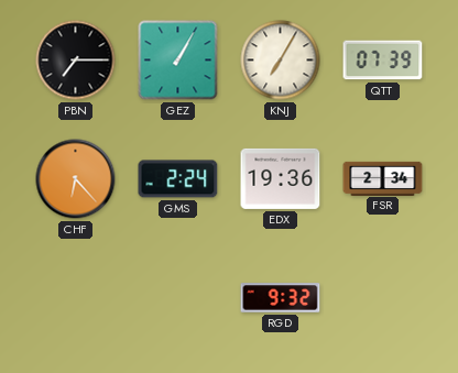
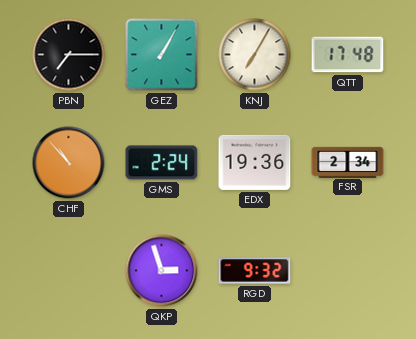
QTT: 07:39 -> 17:48
CHF: 6:23 -> 10:53
QKP: none -> 2:57
